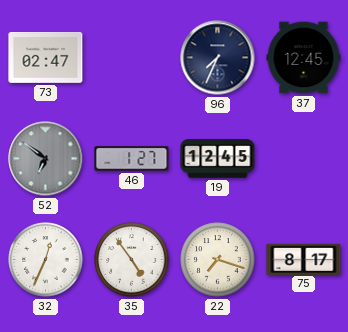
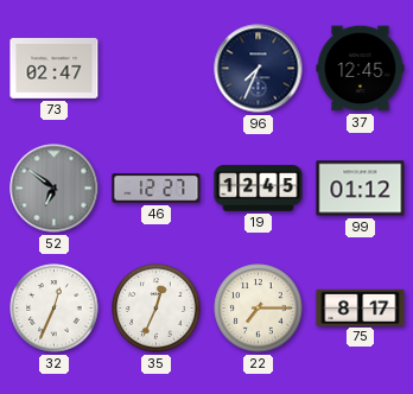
46: 1:27 -> 12:27
99: none -> 01:12
35: 4:54 -> 12:34
22: 7:18 -> 7:15
